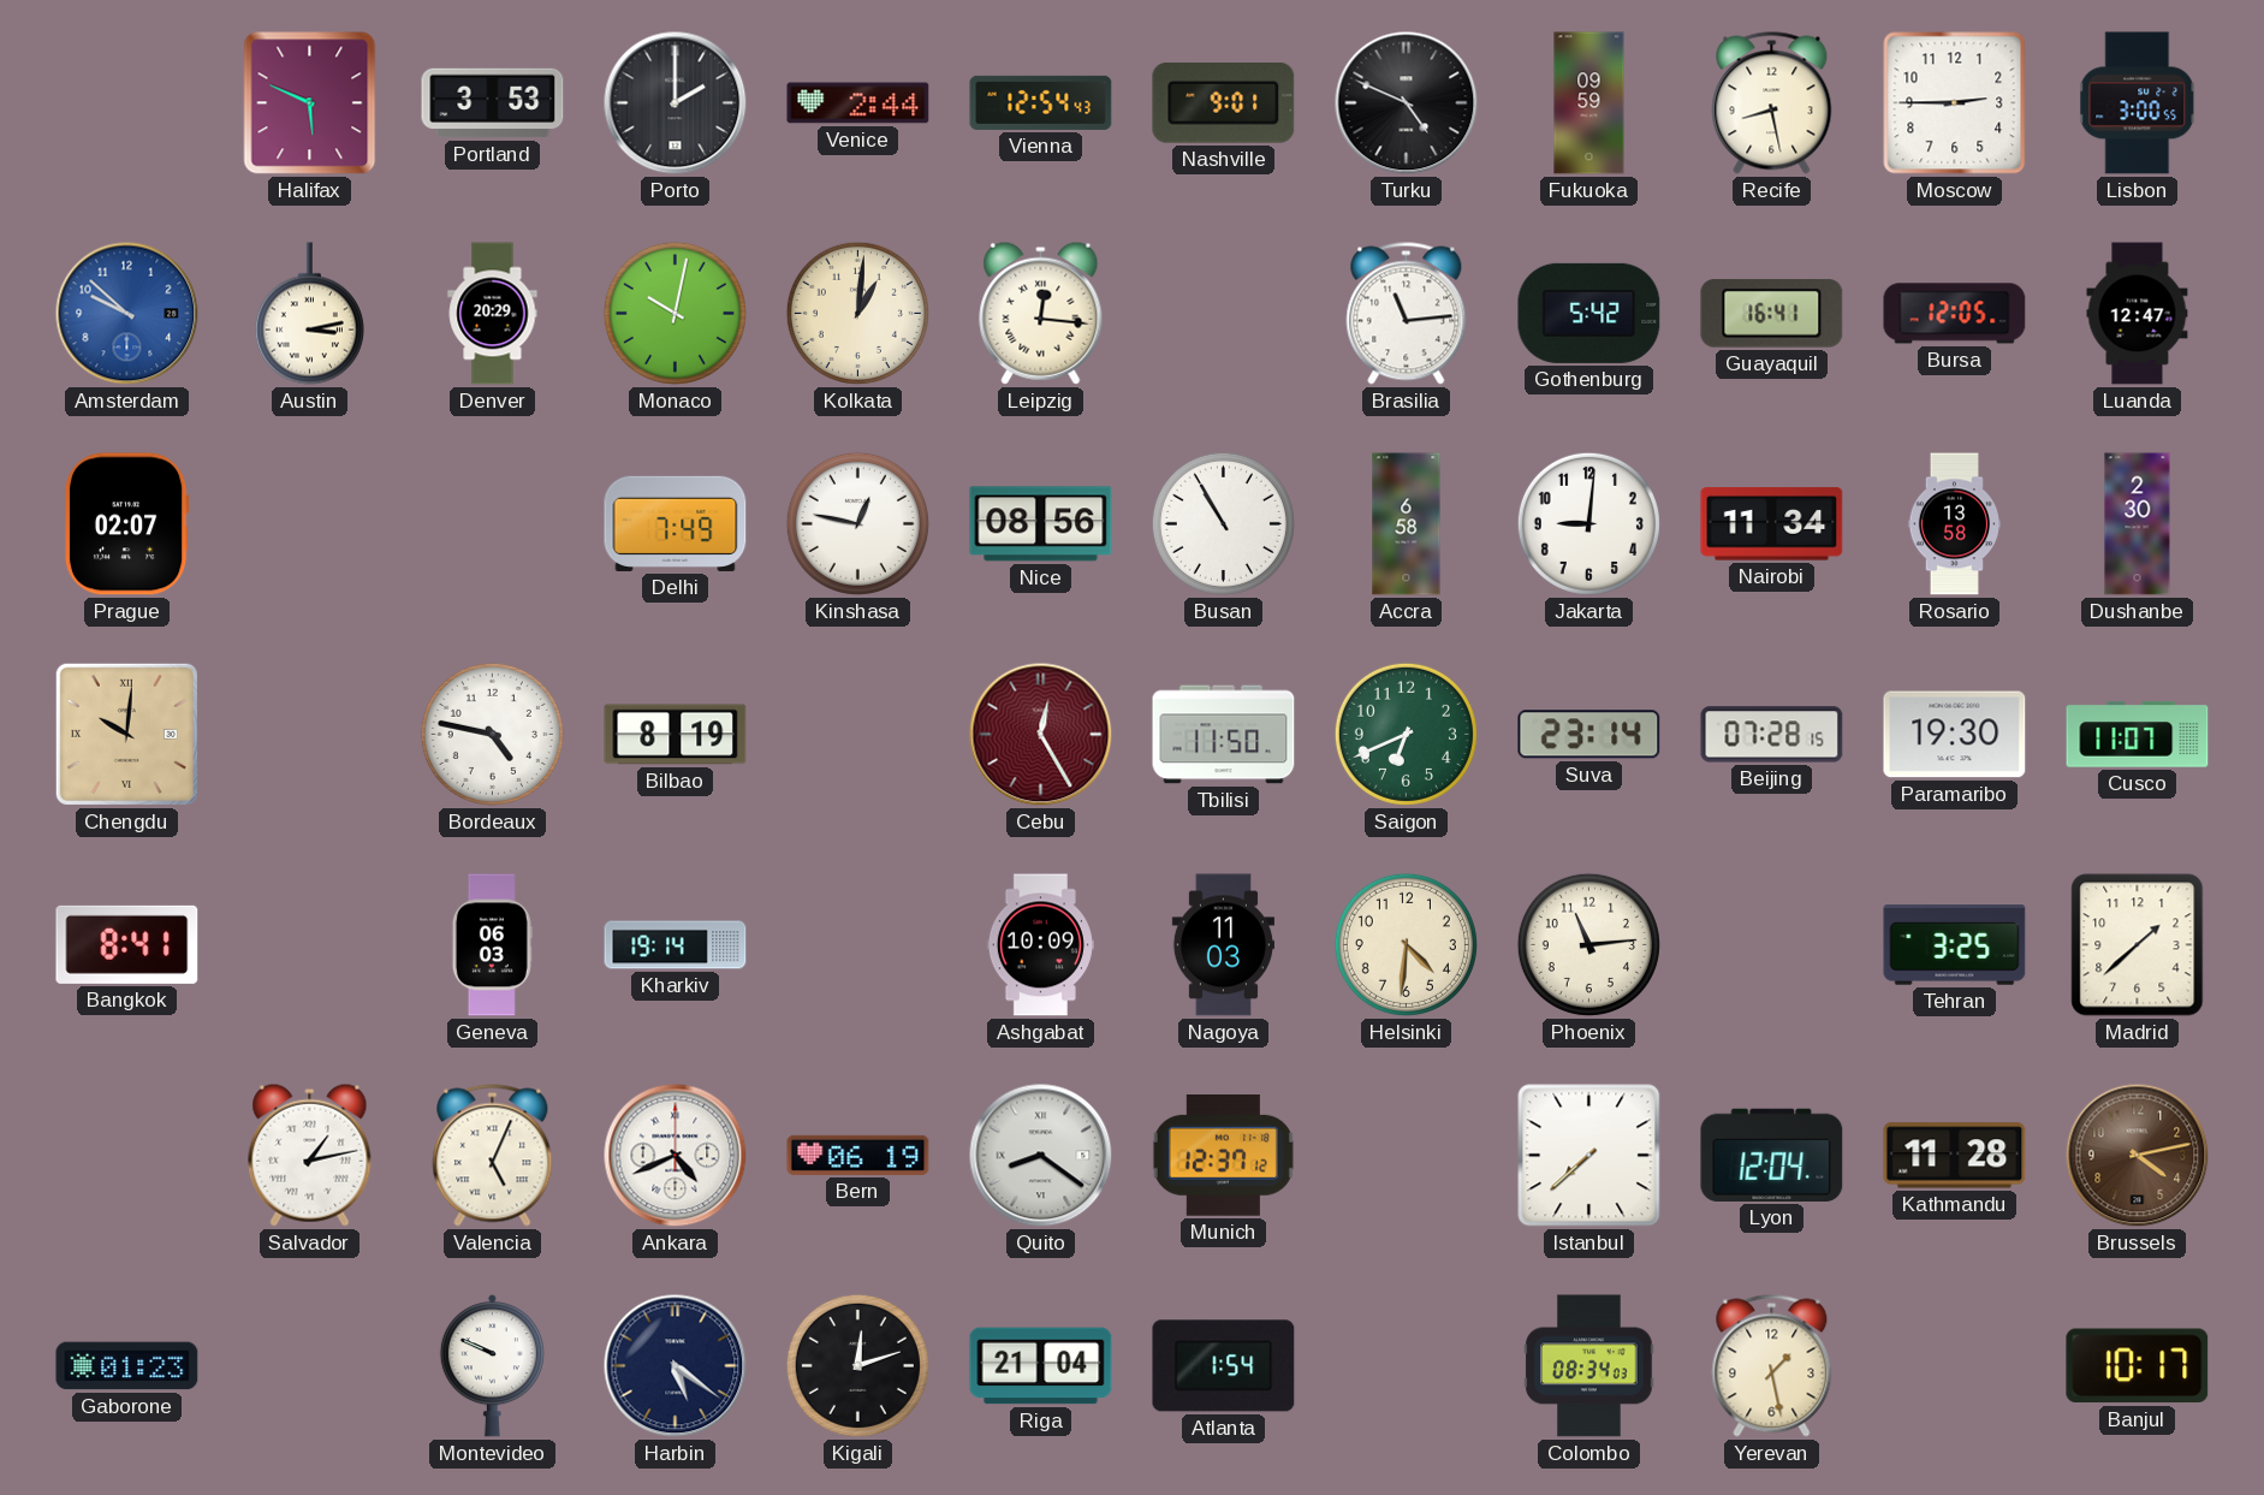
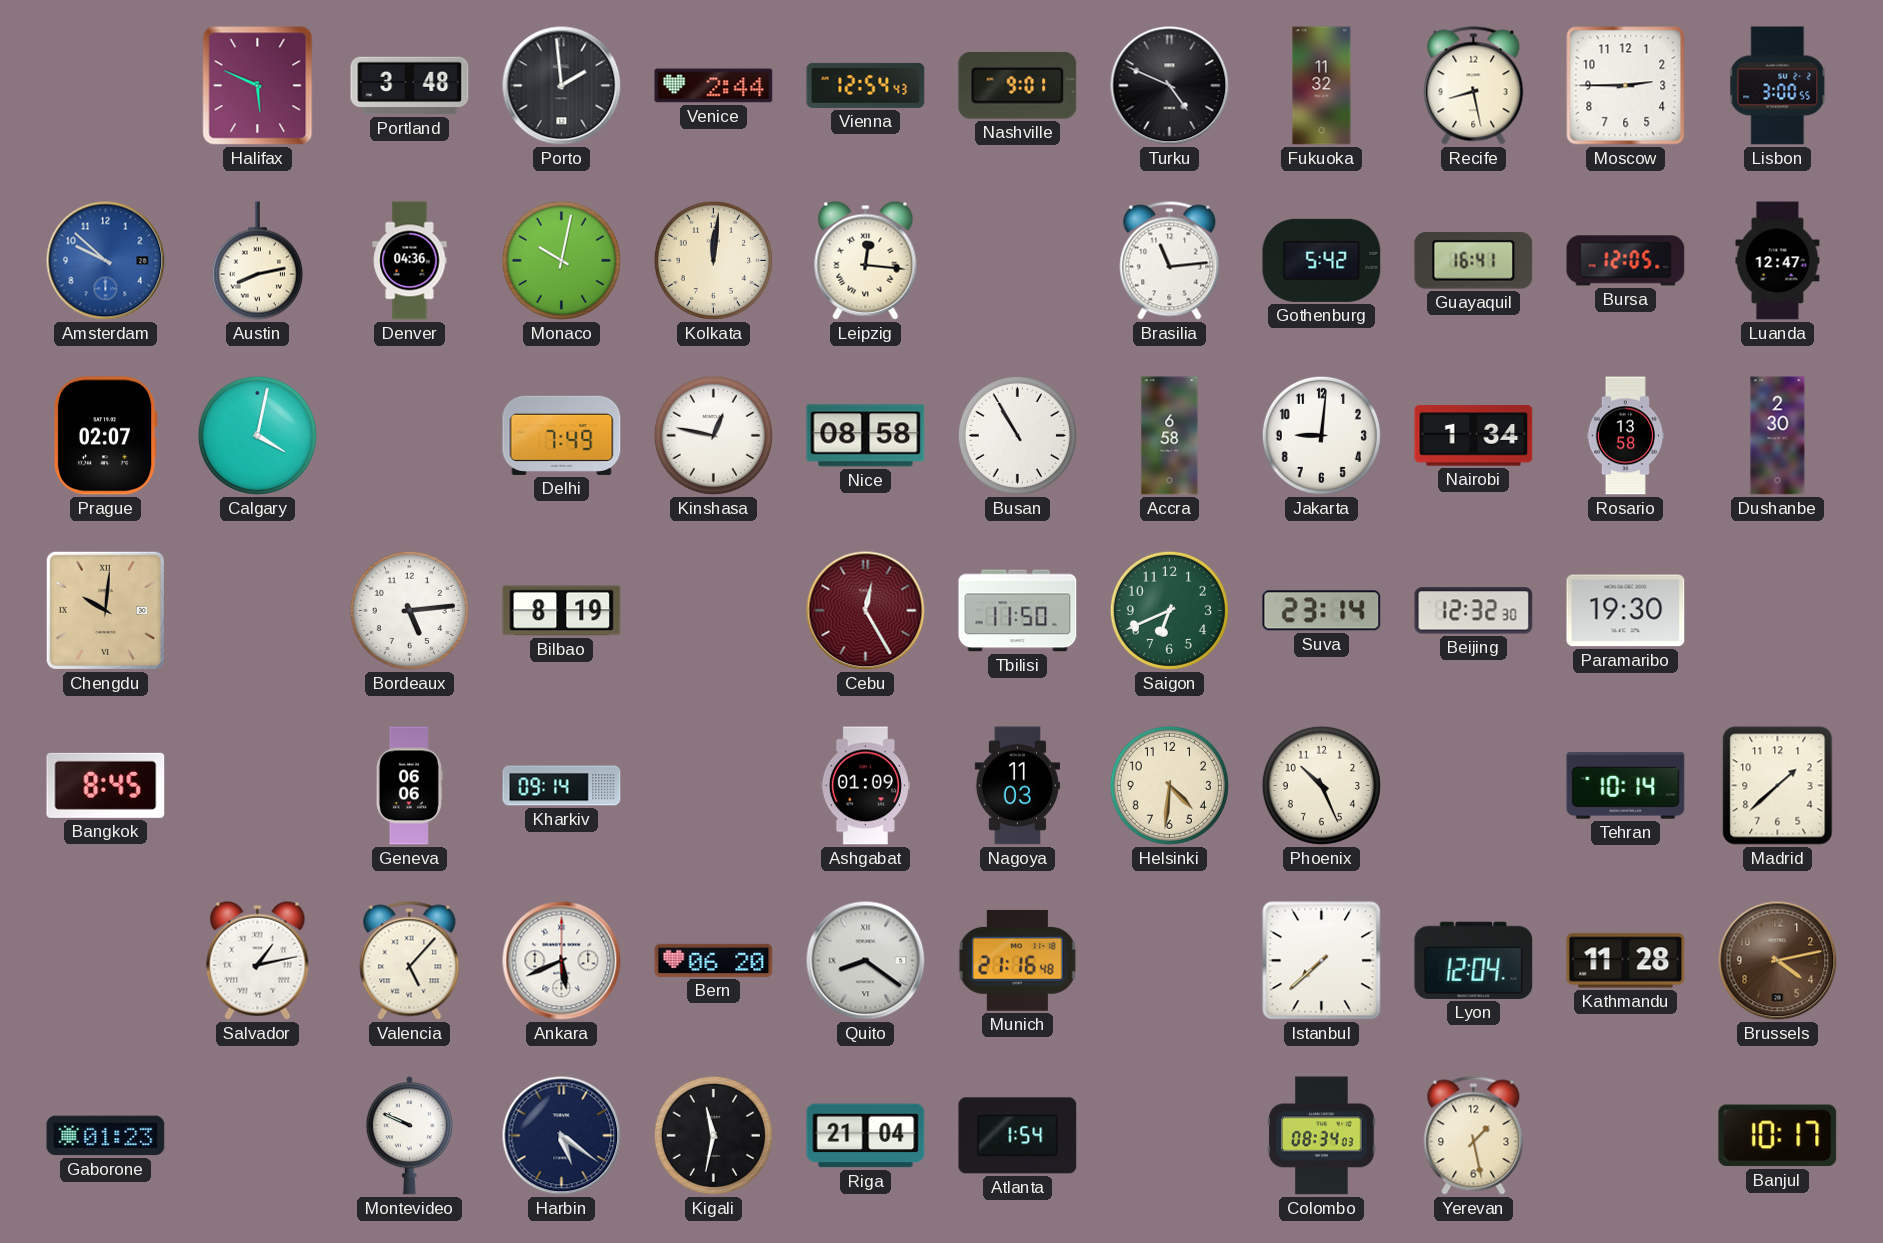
Portland: 3:53 -> 3:48
Porto: 2:00 -> 1:59
Fukuoka: 09:59 -> 11:32
Austin: 3:13 -> 8:13
Denver: 20:29 -> 04:36
Kolkata: 1:01 -> 12:01
Calgary: none -> 4:02
Nice: 08:56 -> 08:58
Nairobi: 11:34 -> 1:34
Bordeaux: 4:47 -> 5:14
Beijing: 07:28 -> 12:32
Cusco: 11:07 -> none
Bangkok: 8:41 -> 8:45
Geneva: 06:03 -> 06:06
Kharkiv: 19:14 -> 09:14
Ashgabat: 10:09 -> 01:09
Phoenix: 11:14 -> 10:26
Tehran: 3:25 -> 10:14
Valencia: 5:04 -> 5:07
Ankara: 4:41 -> 5:41
Bern: 06:19 -> 06:20
Munich: 12:37 -> 21:16
Kigali: 12:12 -> 11:32
